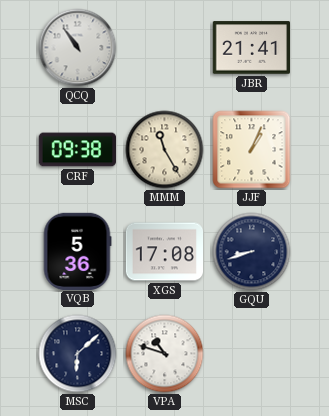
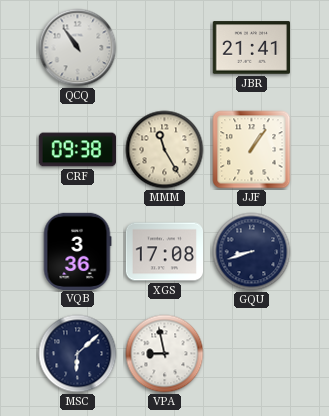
JJF: 1:04 -> 1:06
VQB: 5:36 -> 3:36
VPA: 10:48 -> 8:58
